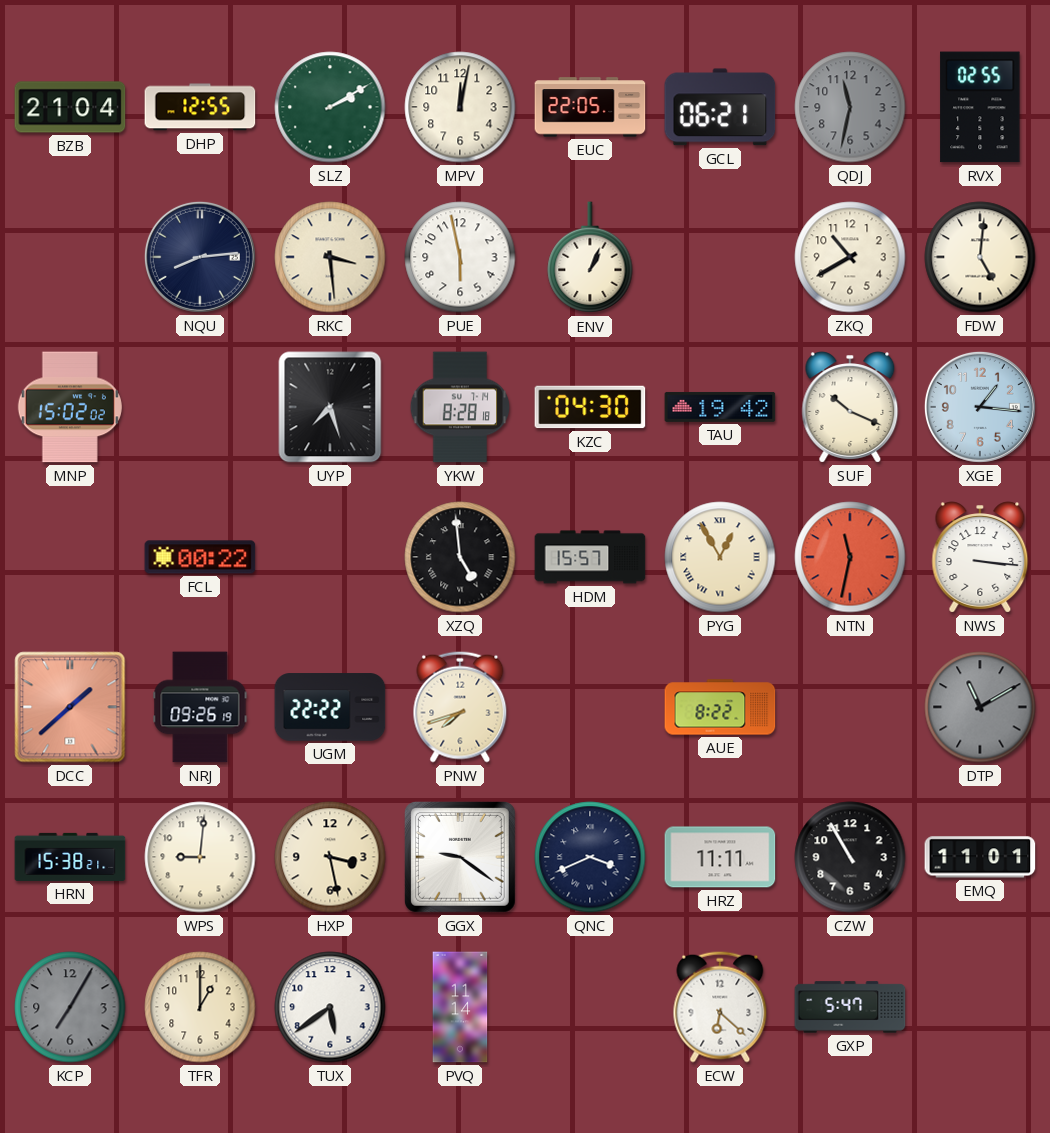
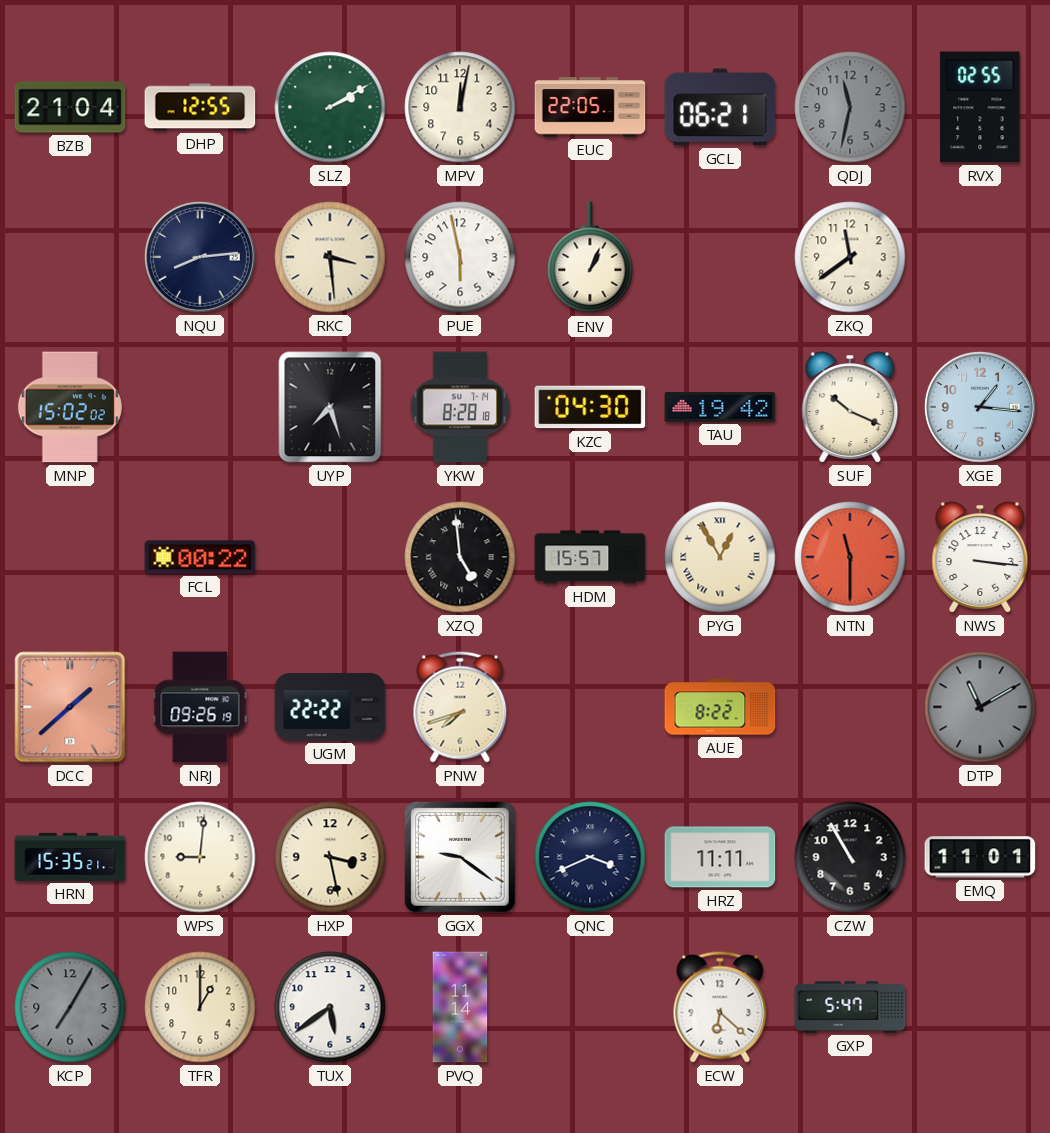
ZKQ: 10:40 -> 11:39
FDW: 5:01 -> none
NTN: 11:32 -> 11:30
HRN: 15:38 -> 15:35
